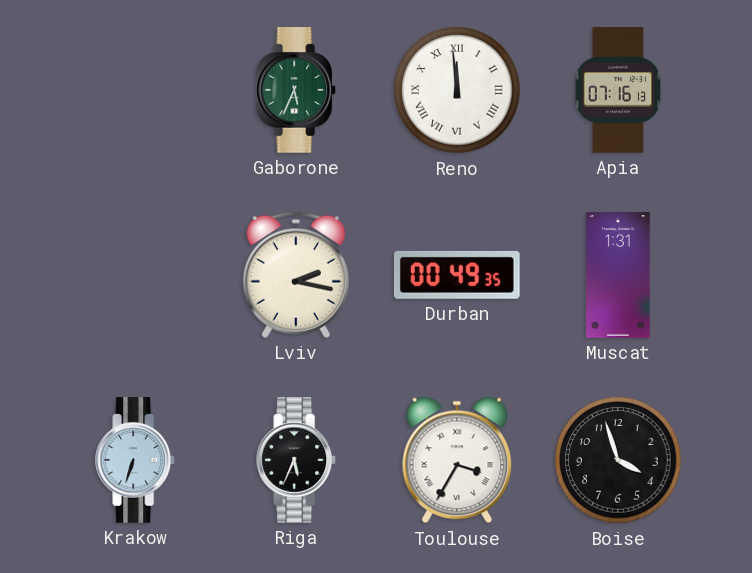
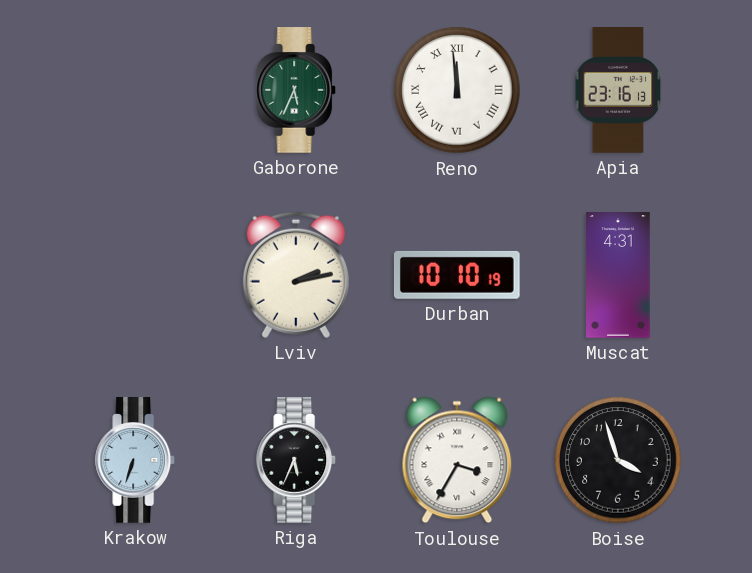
Apia: 07:16 -> 23:16
Lviv: 2:17 -> 2:13
Durban: 00:49 -> 10:10
Muscat: 1:31 -> 4:31
